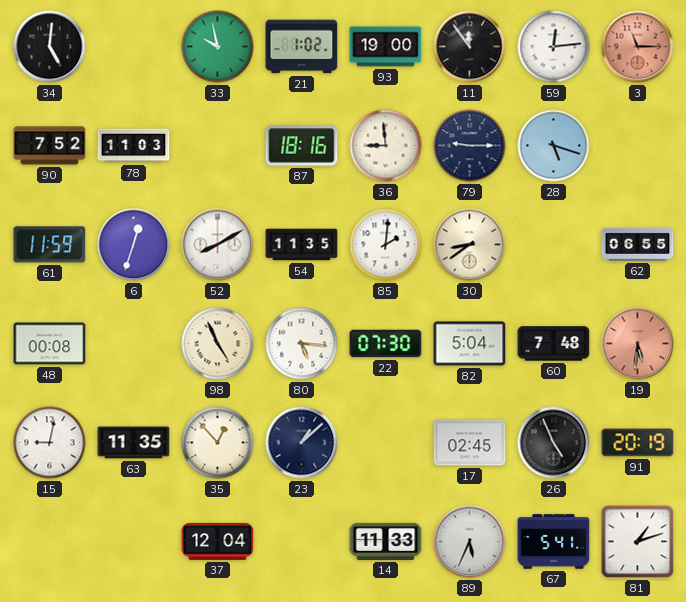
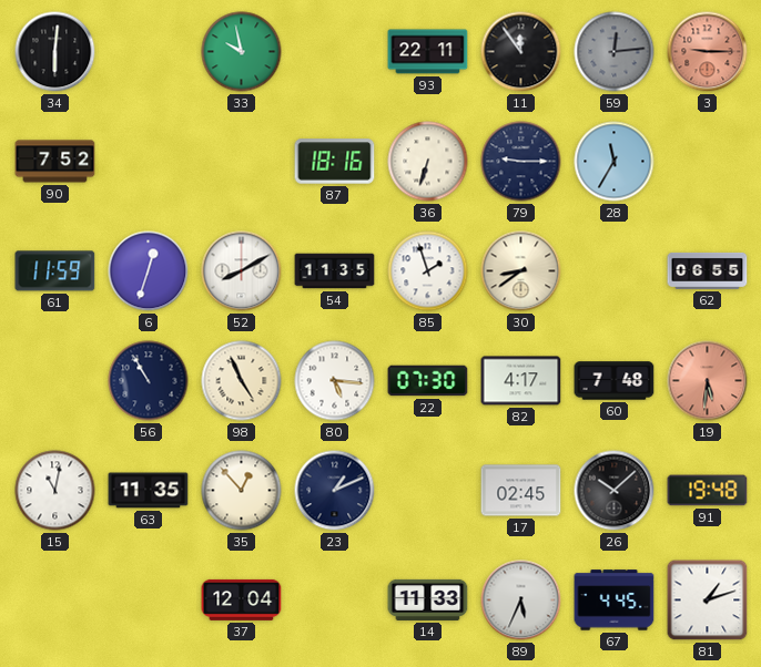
34: 5:01 -> 6:01
21: 1:02 -> none
93: 19:00 -> 22:11
59 dial: white -> grey
3: 11:15 -> 9:15
78: 11:03 -> none
36: 8:59 -> 6:33
28: 5:18 -> 11:35
85: 2:01 -> 1:57
48: 00:08 -> none
56: none -> 10:55
82: 5:04 -> 4:17
15: 9:02 -> 11:02
23: 1:08 -> 1:11
26: 4:56 -> 10:08
91: 20:19 -> 19:48
67: 5:41 -> 4:45
